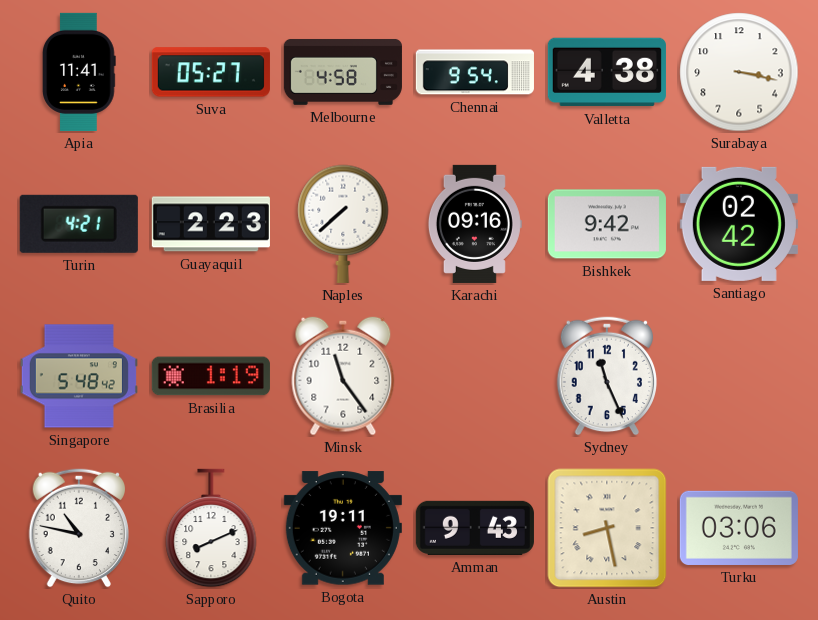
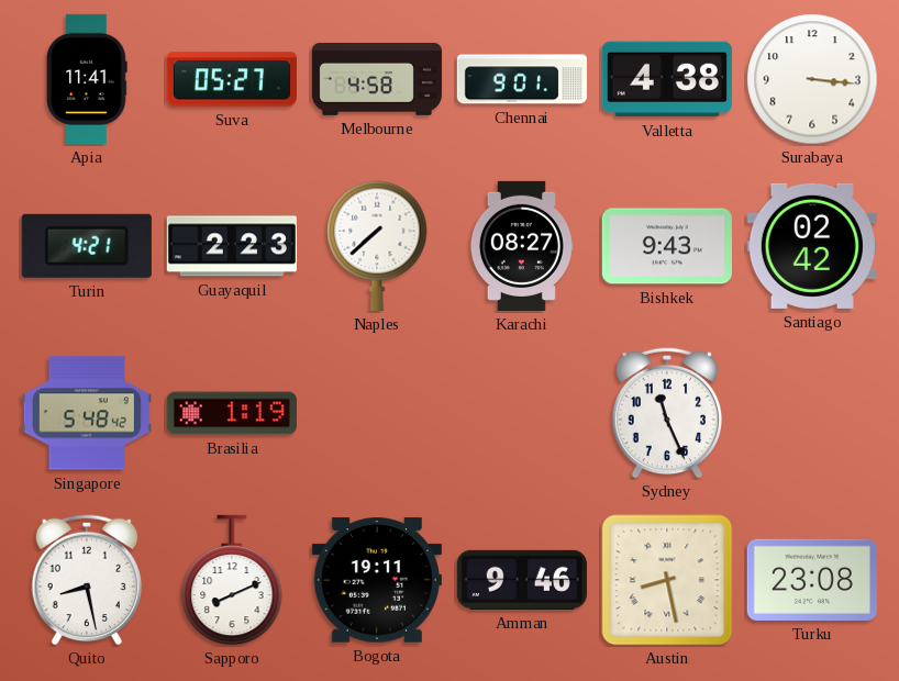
Chennai: 9:54 -> 9:01
Surabaya: 3:17 -> 3:16
Karachi: 09:16 -> 08:27
Bishkek: 9:42 -> 9:43
Minsk: 11:24 -> none
Quito: 10:47 -> 8:28
Amman: 9:43 -> 9:46
Turku: 03:06 -> 23:08
